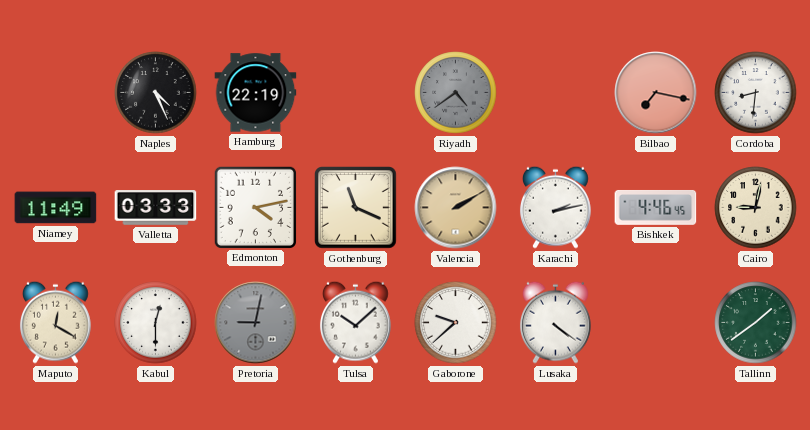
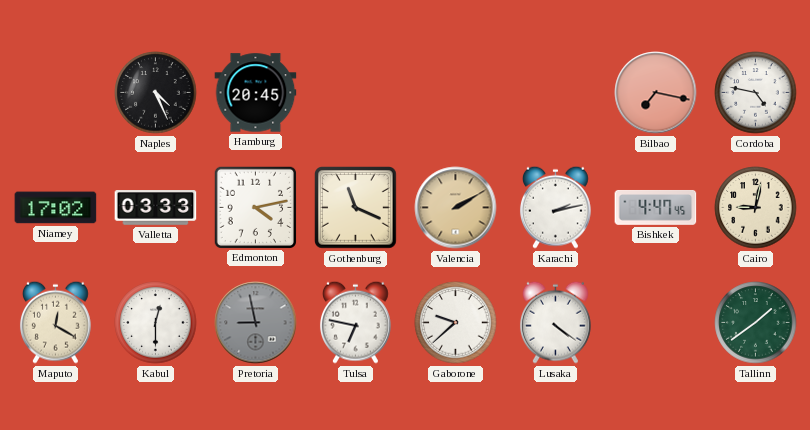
Hamburg: 22:19 -> 20:45
Riyadh: 4:39 -> none
Cordoba: 8:31 -> 4:47
Niamey: 11:49 -> 17:02
Bishkek: 4:46 -> 4:47
Pretoria: 9:02 -> 8:58
Tulsa: 10:08 -> 6:47
